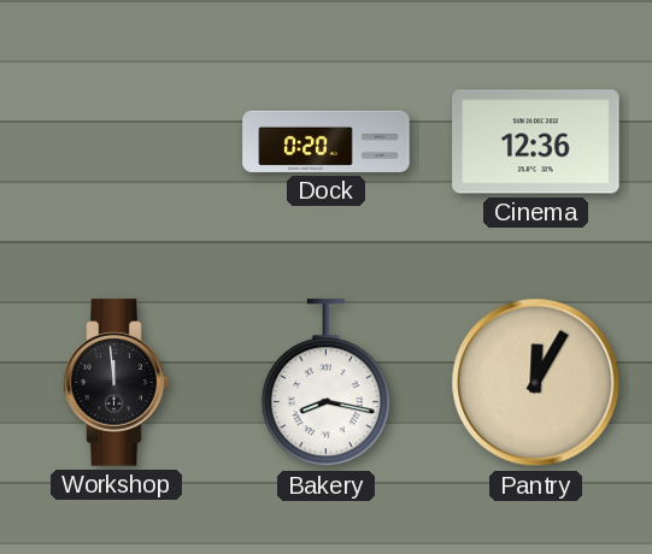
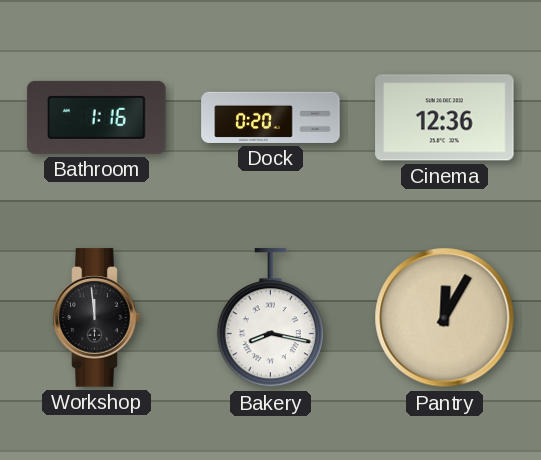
Bathroom: none -> 1:16
